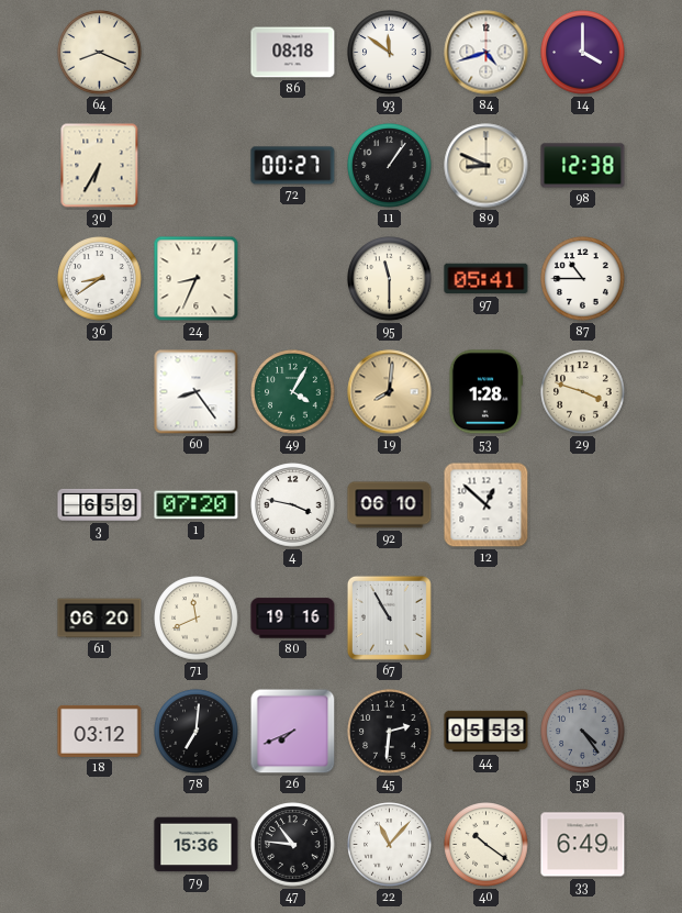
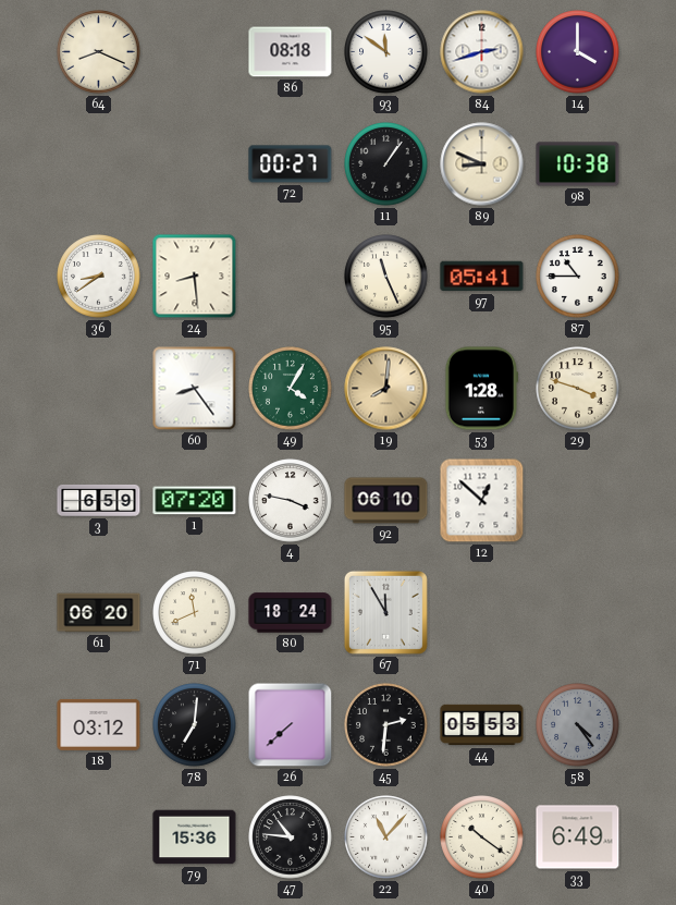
84: 4:42 -> 2:42
30: 6:35 -> none
98: 12:38 -> 10:38
24: 8:34 -> 8:29
95: 11:30 -> 11:26
80: 19:16 -> 18:24
67: 10:55 -> 11:55
26: 7:41 -> 7:38
